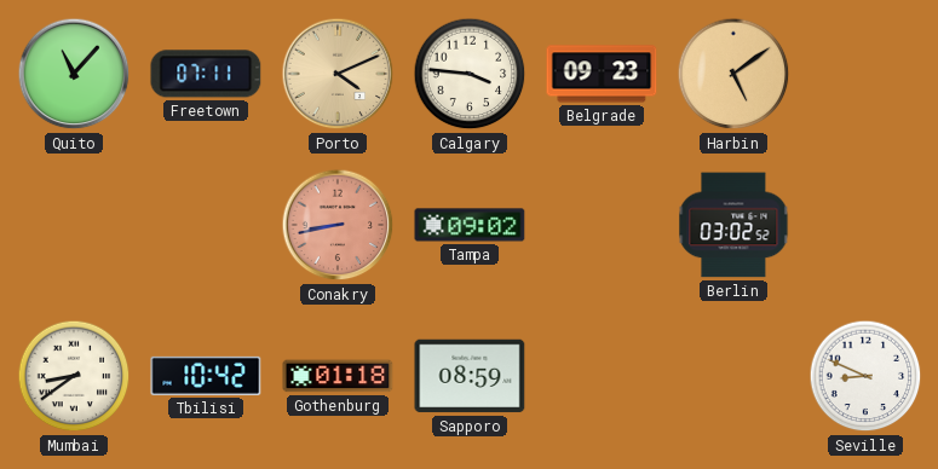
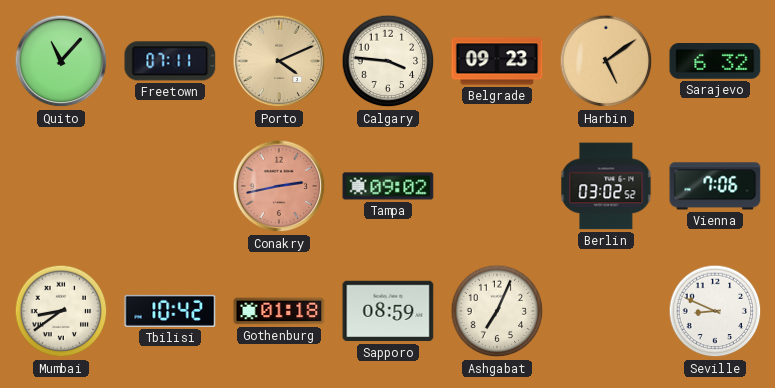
Sarajevo: none -> 6:32
Conakry: 8:43 -> 2:43
Vienna: none -> 7:06
Ashgabat: none -> 7:04
